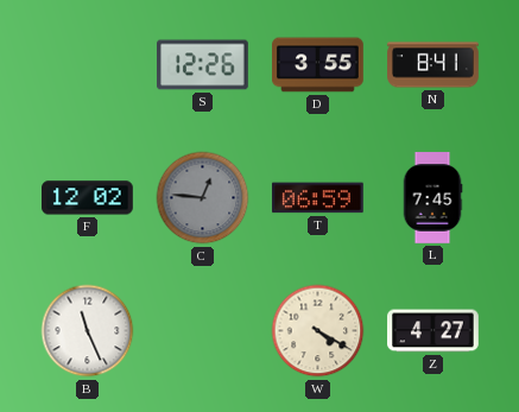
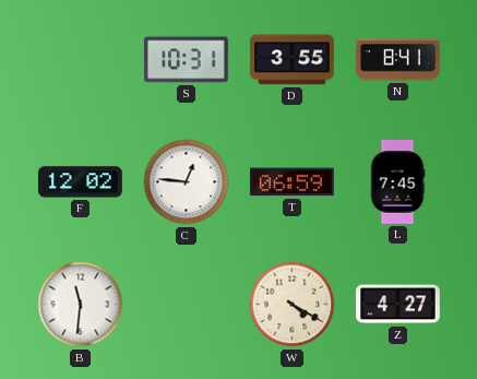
S: 12:26 -> 10:31
C dial: grey -> white
B: 11:26 -> 11:31
